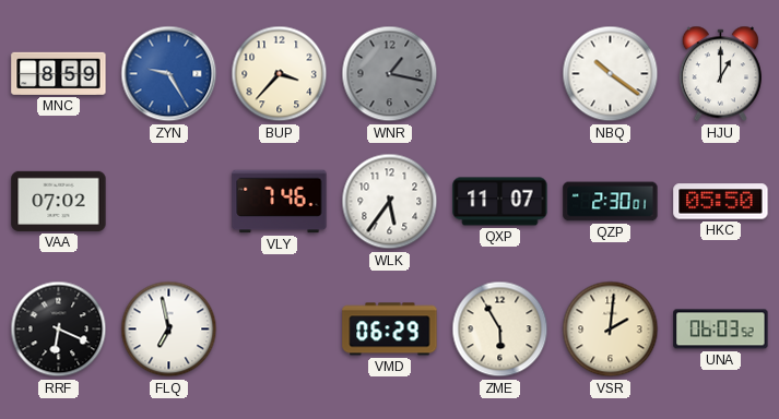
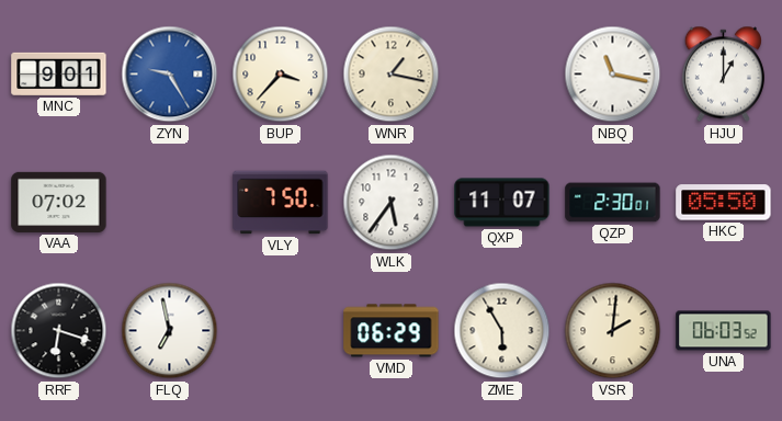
MNC: 8:59 -> 9:01
WNR dial: grey -> cream
NBQ: 10:21 -> 11:17
VLY: 7:46 -> 7:50
RRF: 6:19 -> 6:18
